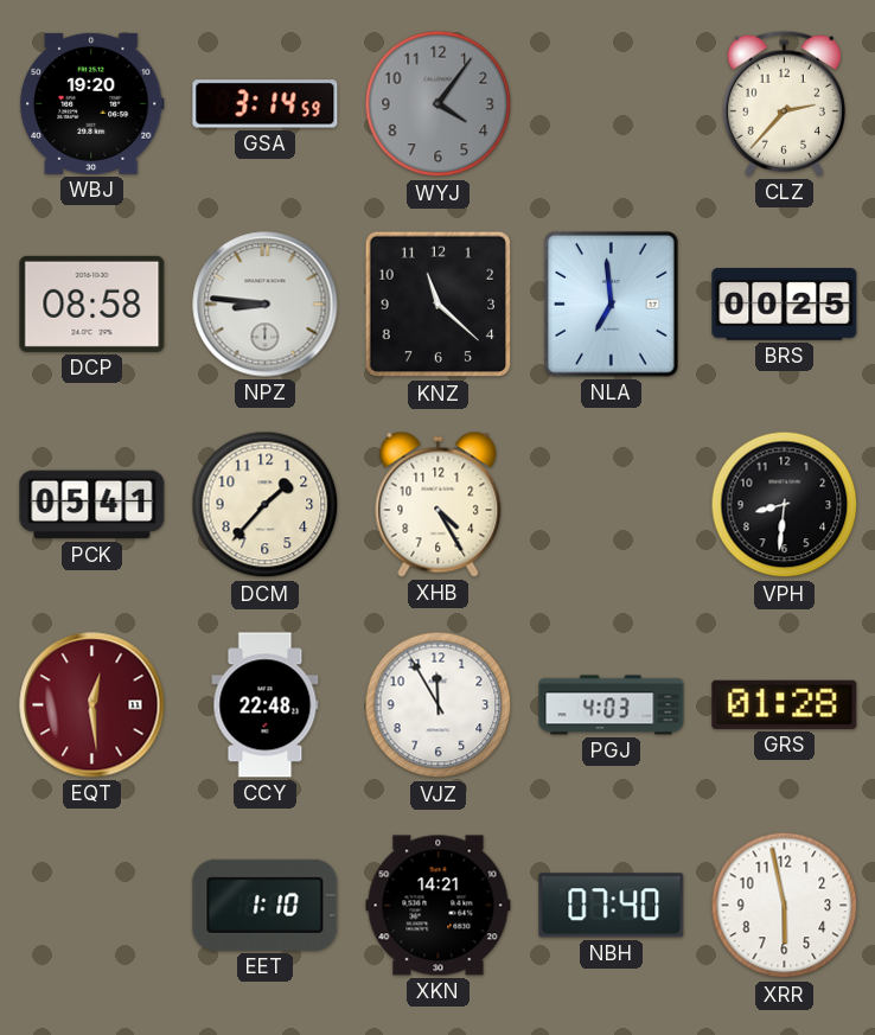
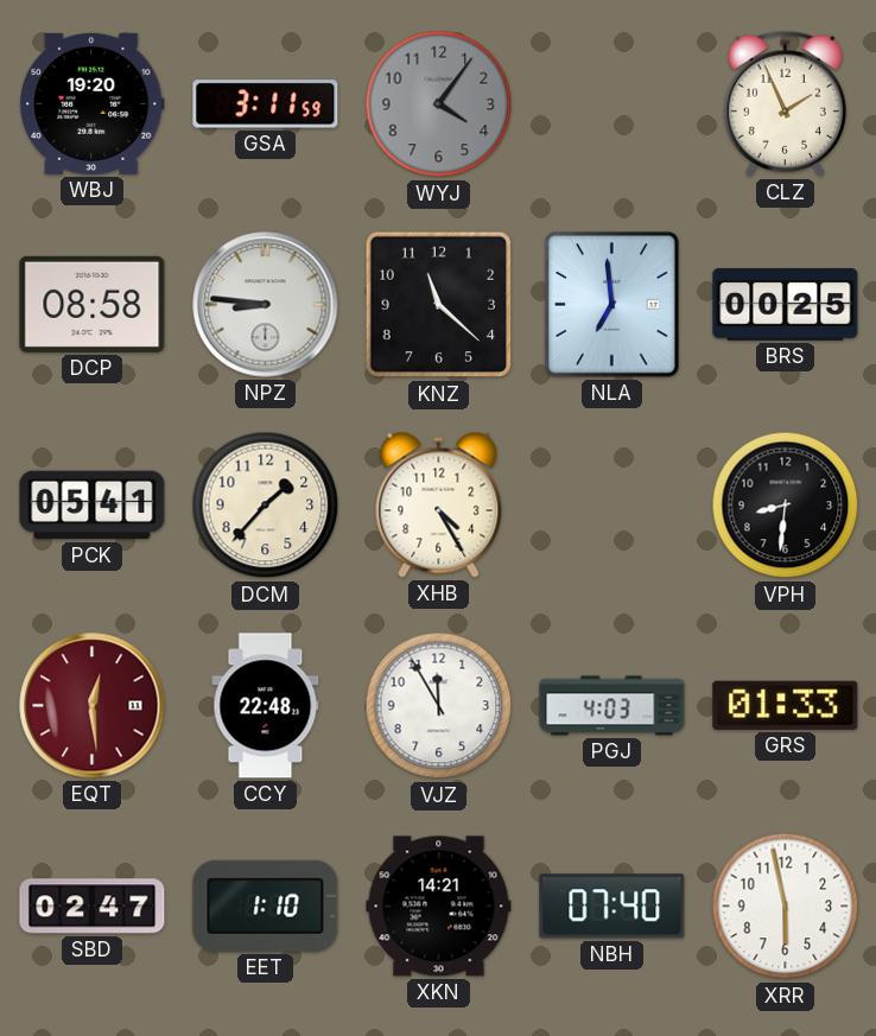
GSA: 3:14 -> 3:11
CLZ: 2:37 -> 1:56
GRS: 01:28 -> 01:33
SBD: none -> 02:47
